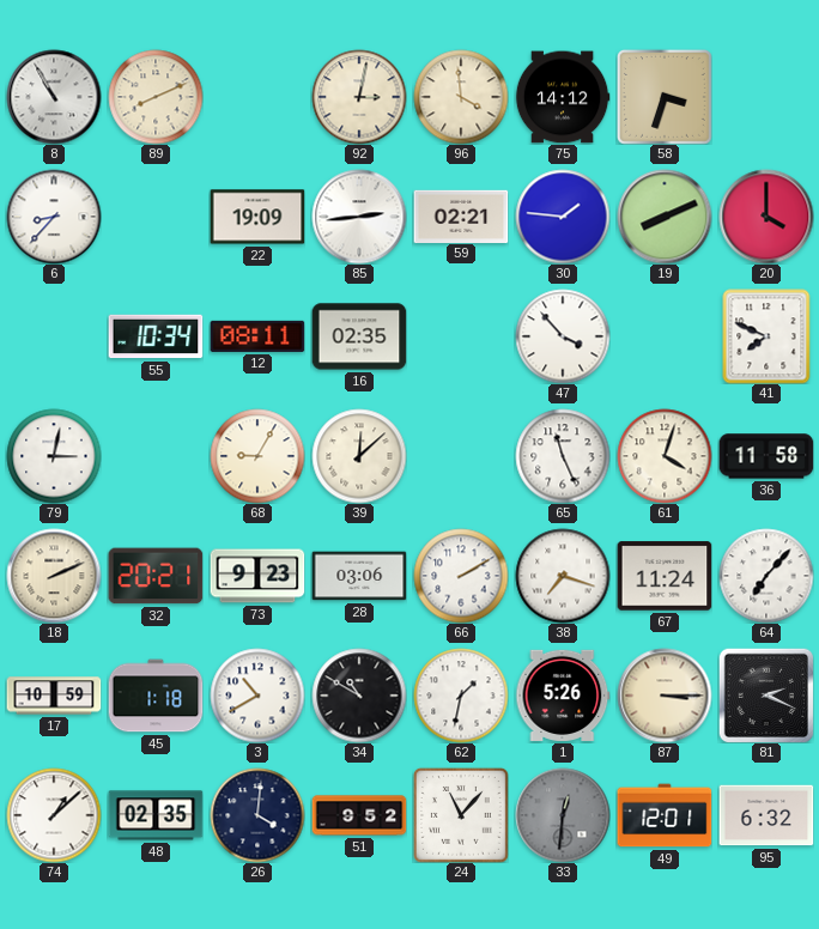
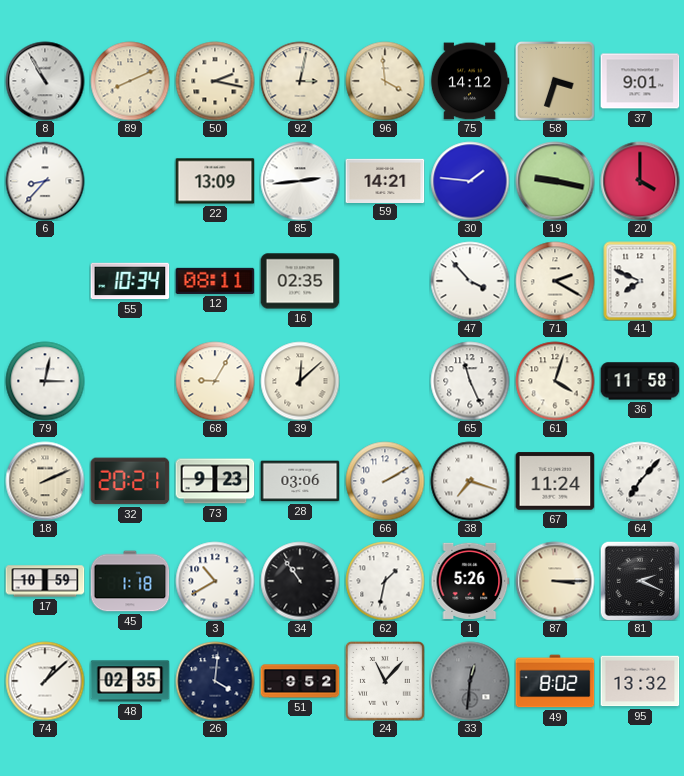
50: none -> 2:17
37: none -> 9:01
22: 19:09 -> 13:09
59: 02:21 -> 14:21
19: 8:11 -> 9:17
71: none -> 2:20
34: 10:50 -> 10:54
49: 12:01 -> 8:02
95: 6:32 -> 13:32
